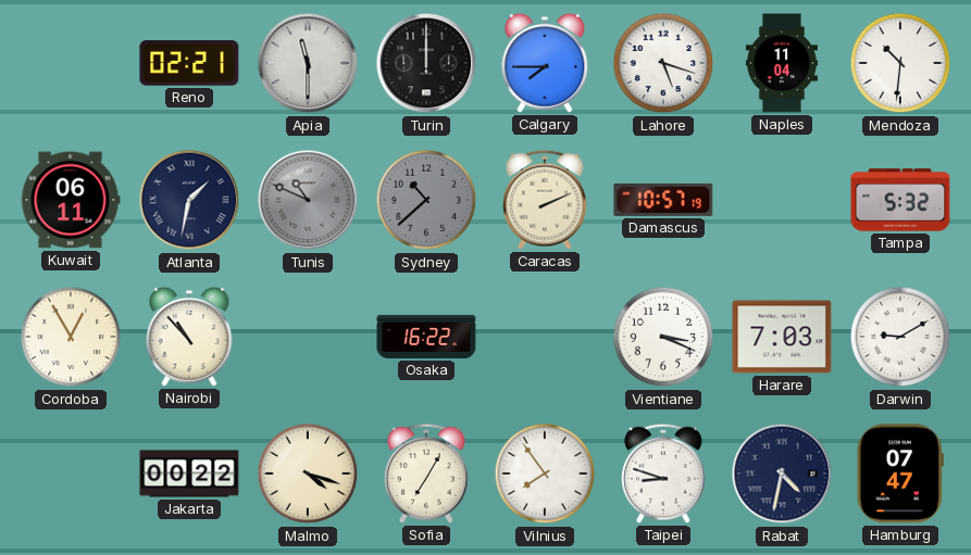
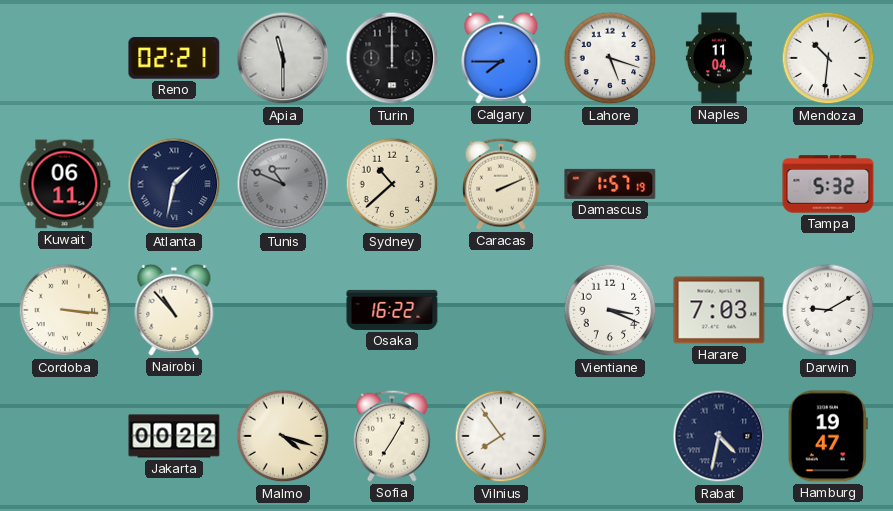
Sydney dial: grey -> cream
Damascus: 10:57 -> 1:57
Cordoba: 12:55 -> 3:16
Taipei: 8:48 -> none
Hamburg: 07:47 -> 19:47
